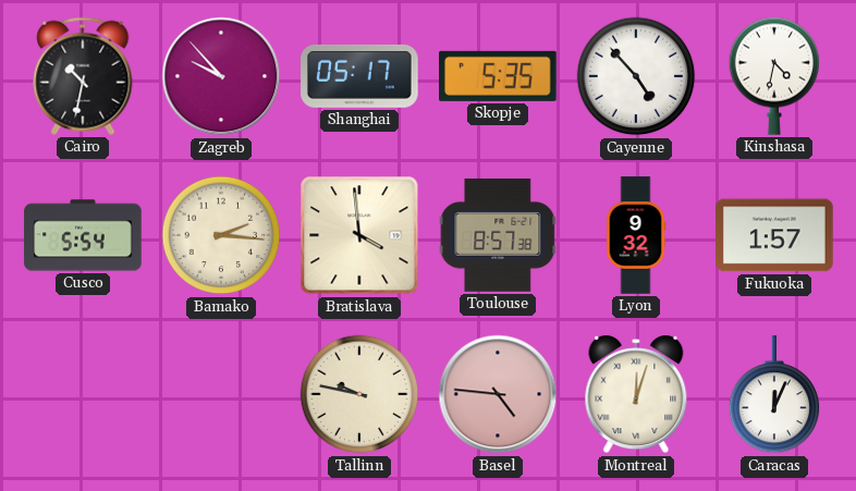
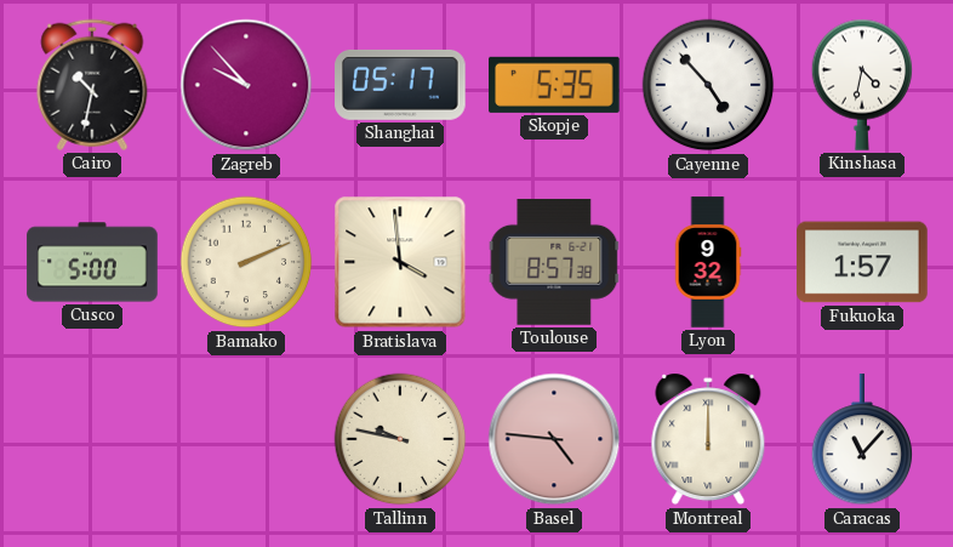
Cusco: 5:54 -> 5:00
Bamako: 2:16 -> 2:11
Montreal: 12:03 -> 12:00
Caracas: 12:04 -> 11:07
